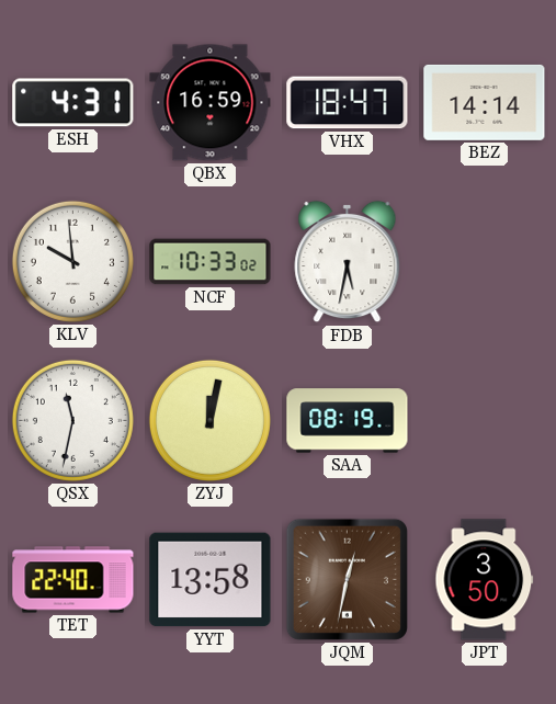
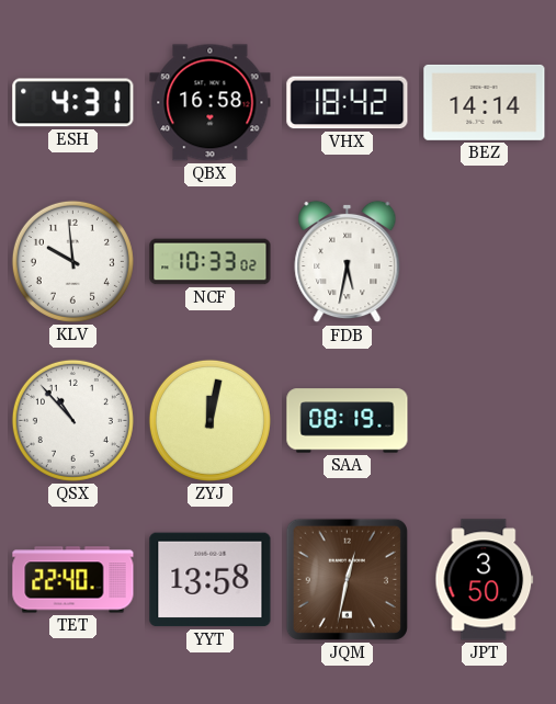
QBX: 16:59 -> 16:58
VHX: 18:47 -> 18:42
QSX: 11:32 -> 10:53
